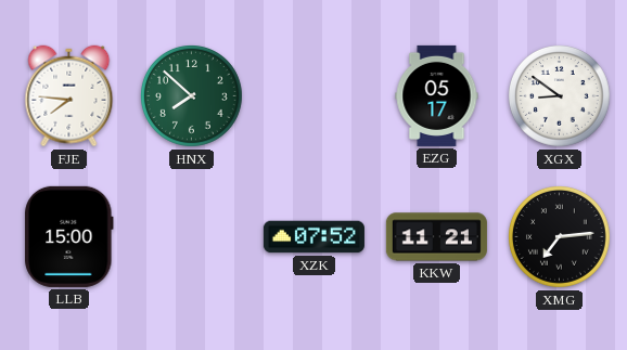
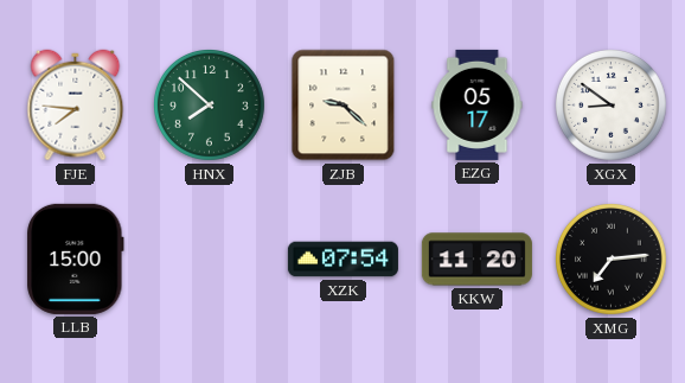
ZJB: none -> 9:22
XZK: 07:52 -> 07:54
KKW: 11:21 -> 11:20
